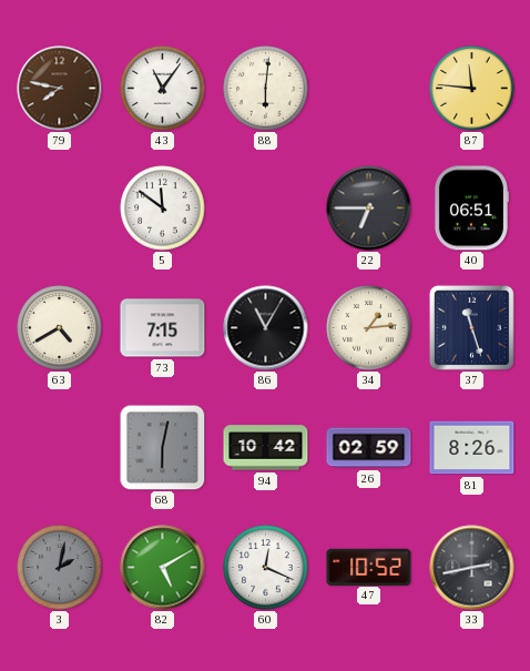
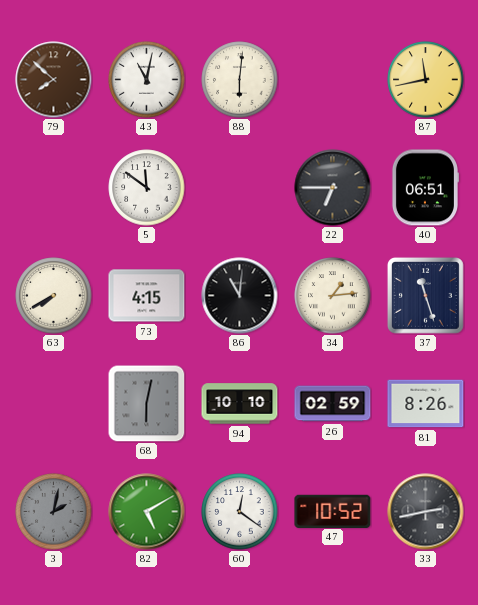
79: 7:47 -> 7:52
43: 11:06 -> 11:02
87: 11:46 -> 11:43
63: 4:40 -> 7:40
73: 7:15 -> 4:15
86: 11:05 -> 11:01
94: 10:42 -> 10:10
60: 12:19 -> 12:21
